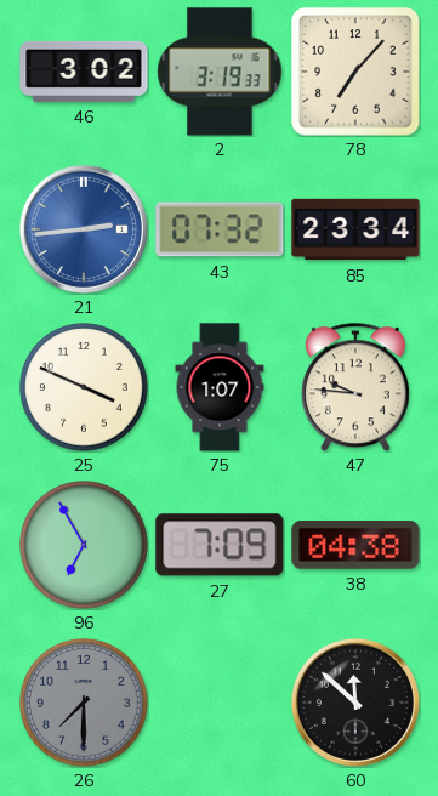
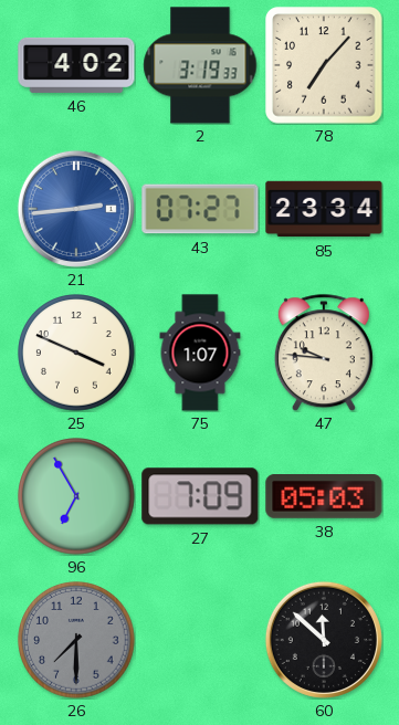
46: 3:02 -> 4:02
43: 07:32 -> 07:27
38: 04:38 -> 05:03
